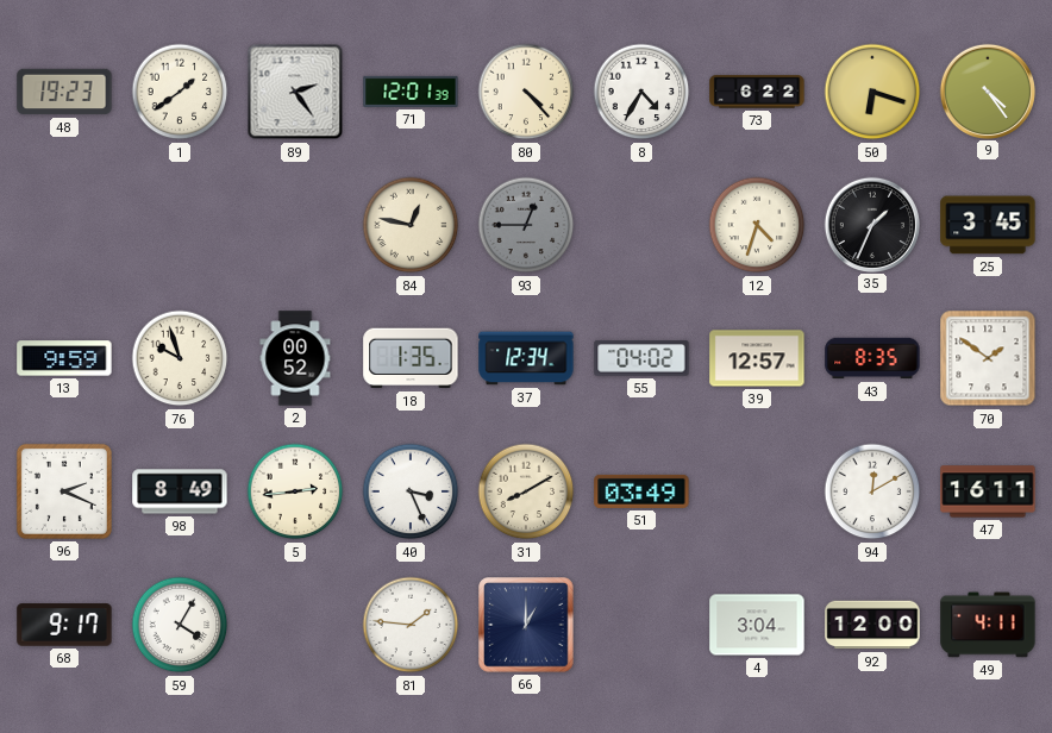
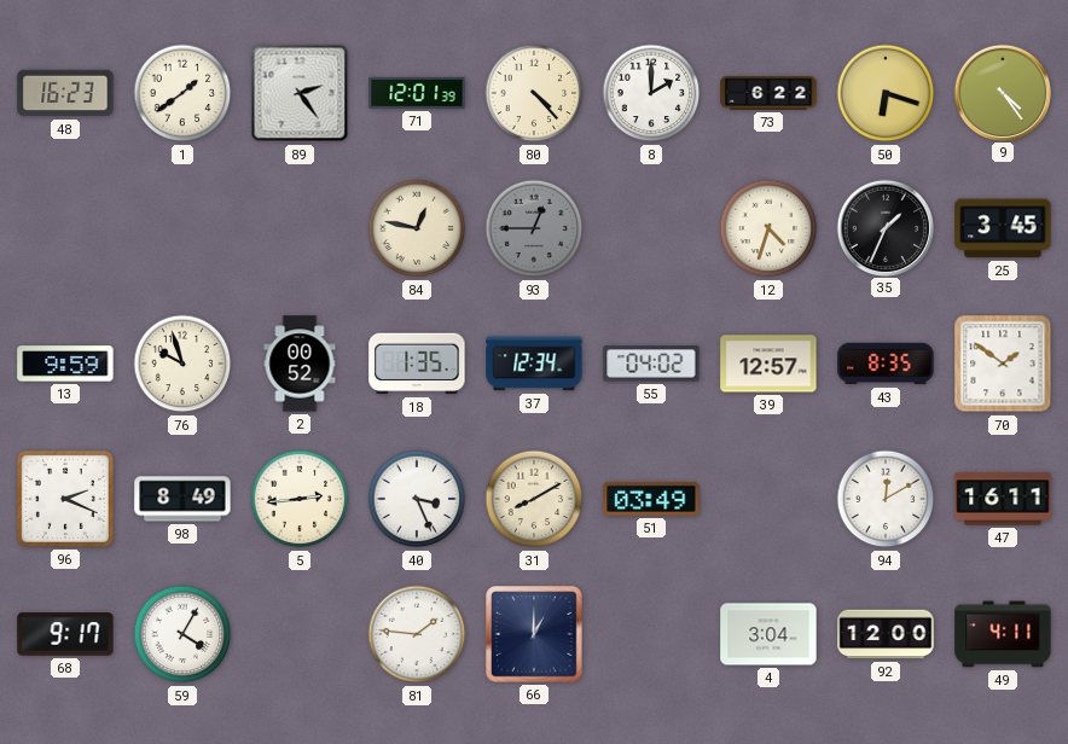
48: 19:23 -> 16:23
8: 4:35 -> 2:00
